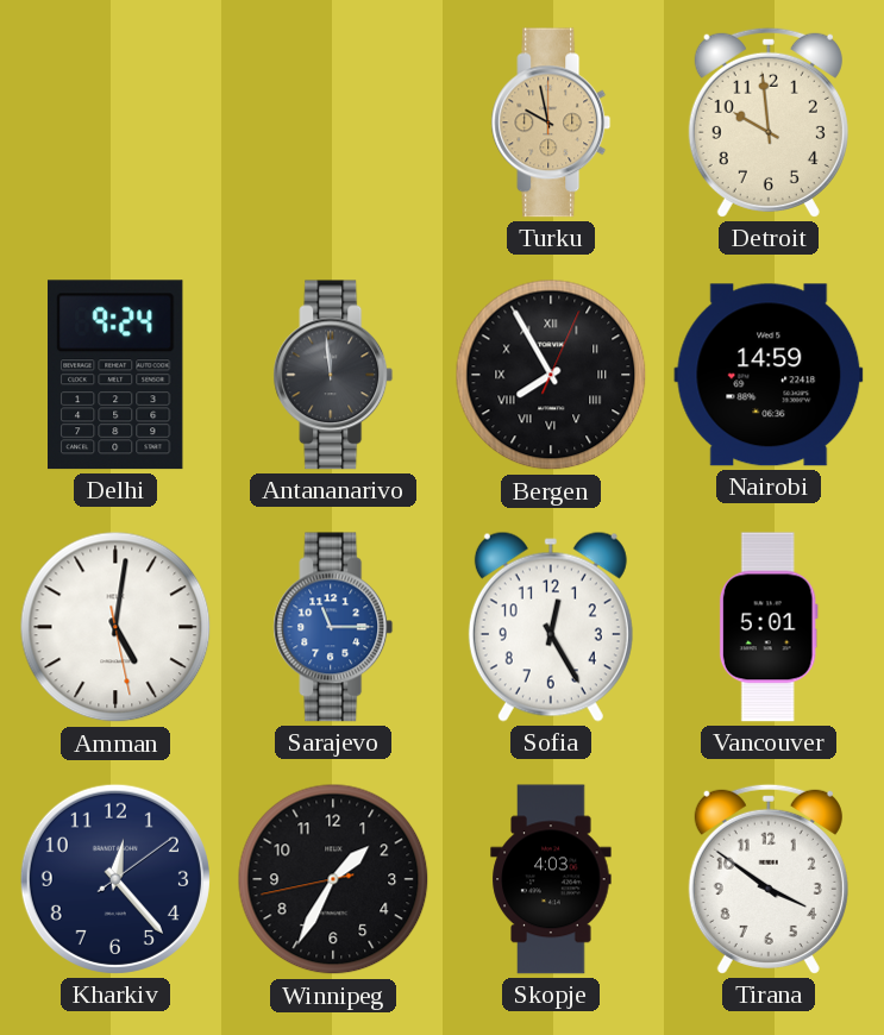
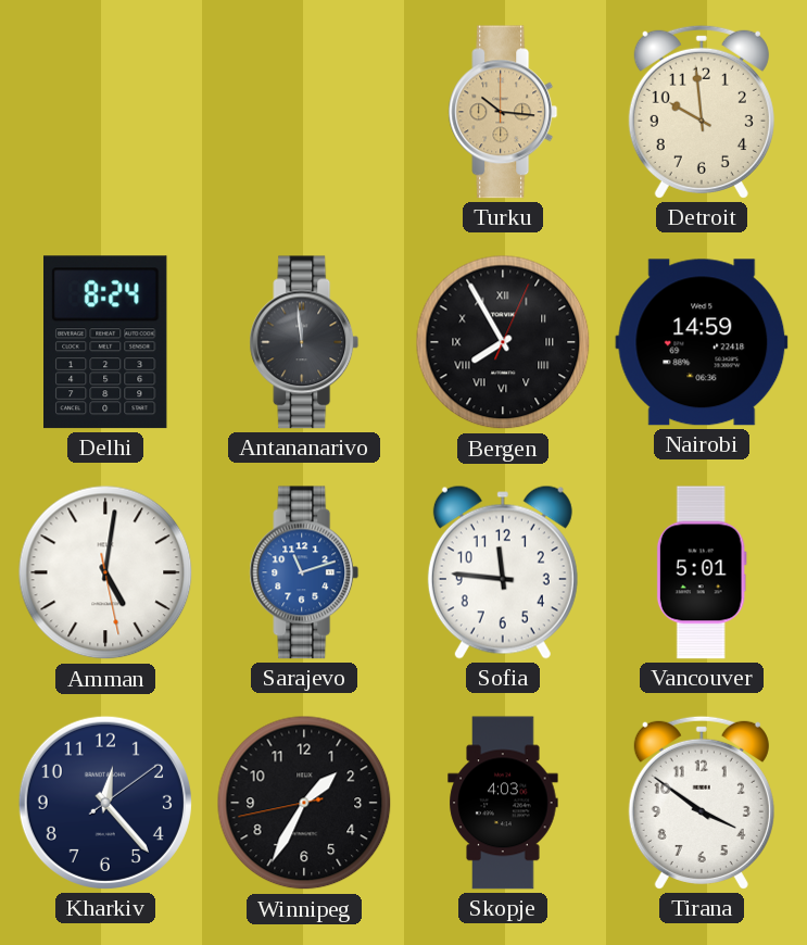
Turku: 9:58 -> 10:16
Delhi: 9:24 -> 8:24
Sarajevo: 11:15 -> 11:12
Sofia: 12:25 -> 11:46
